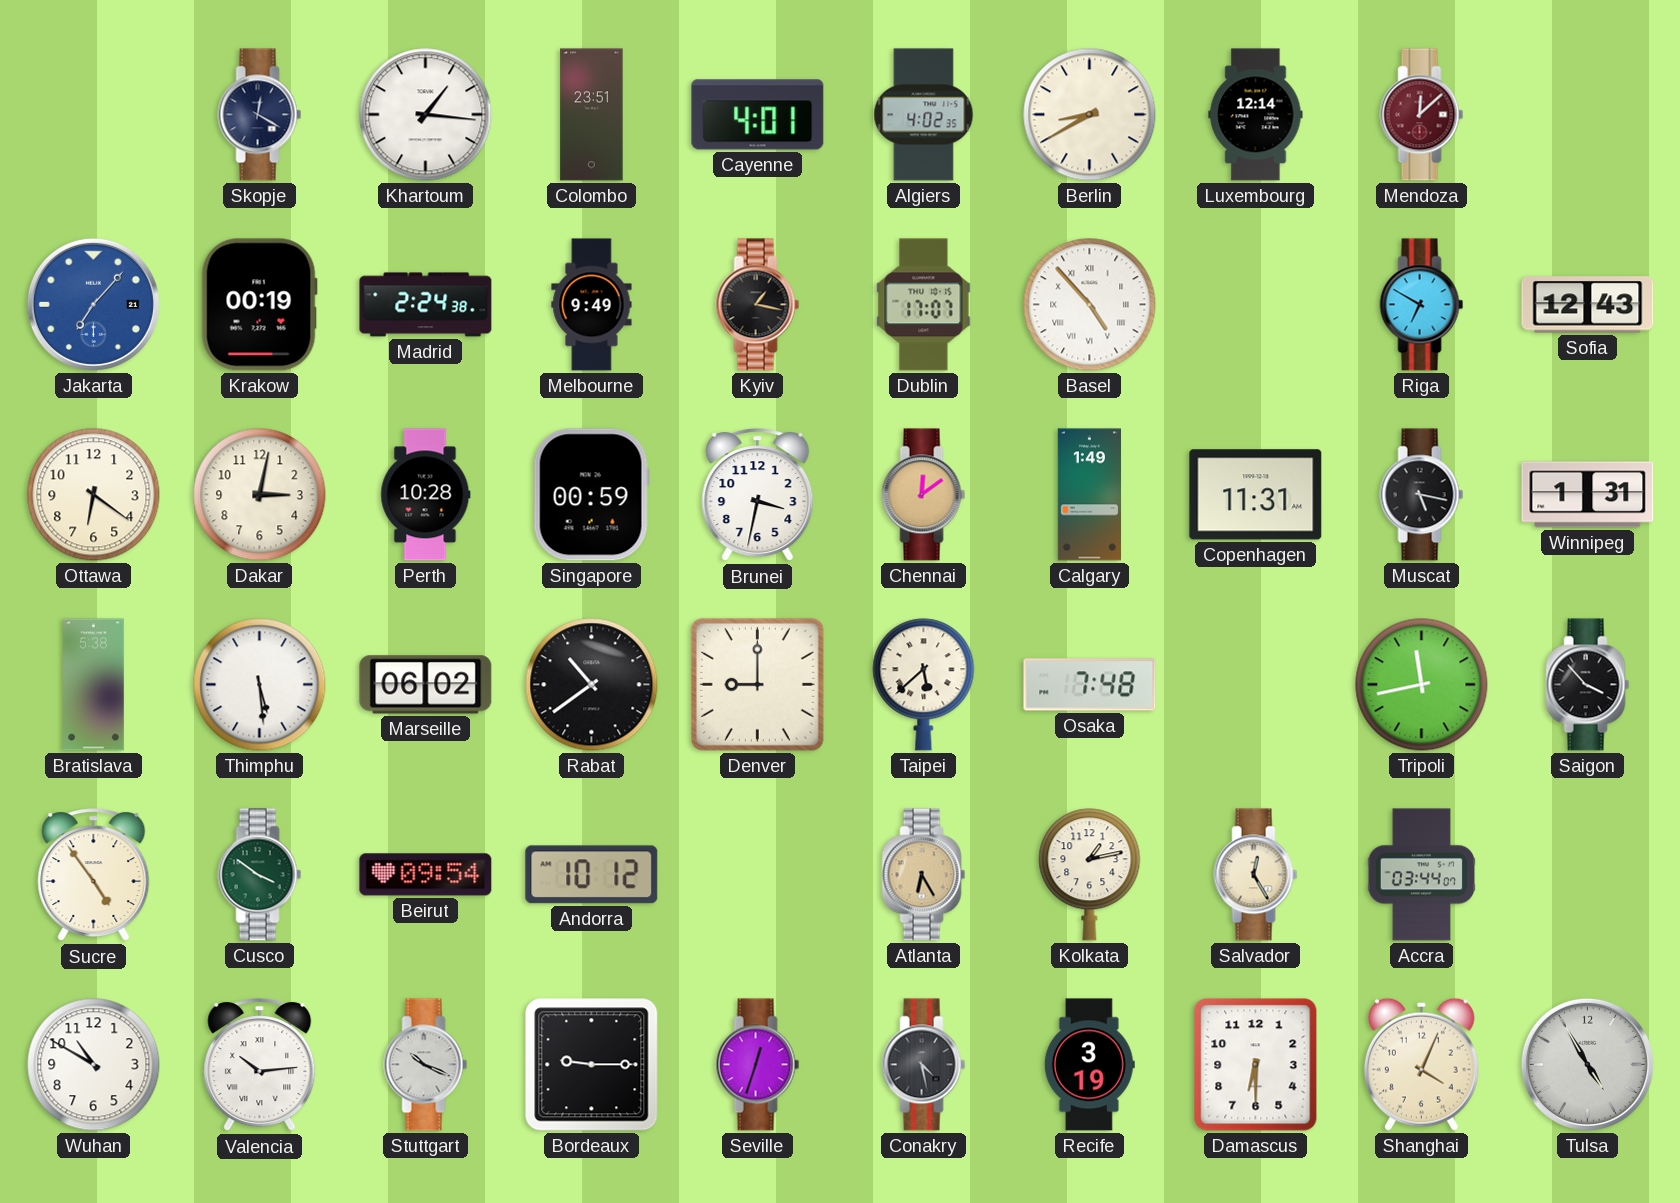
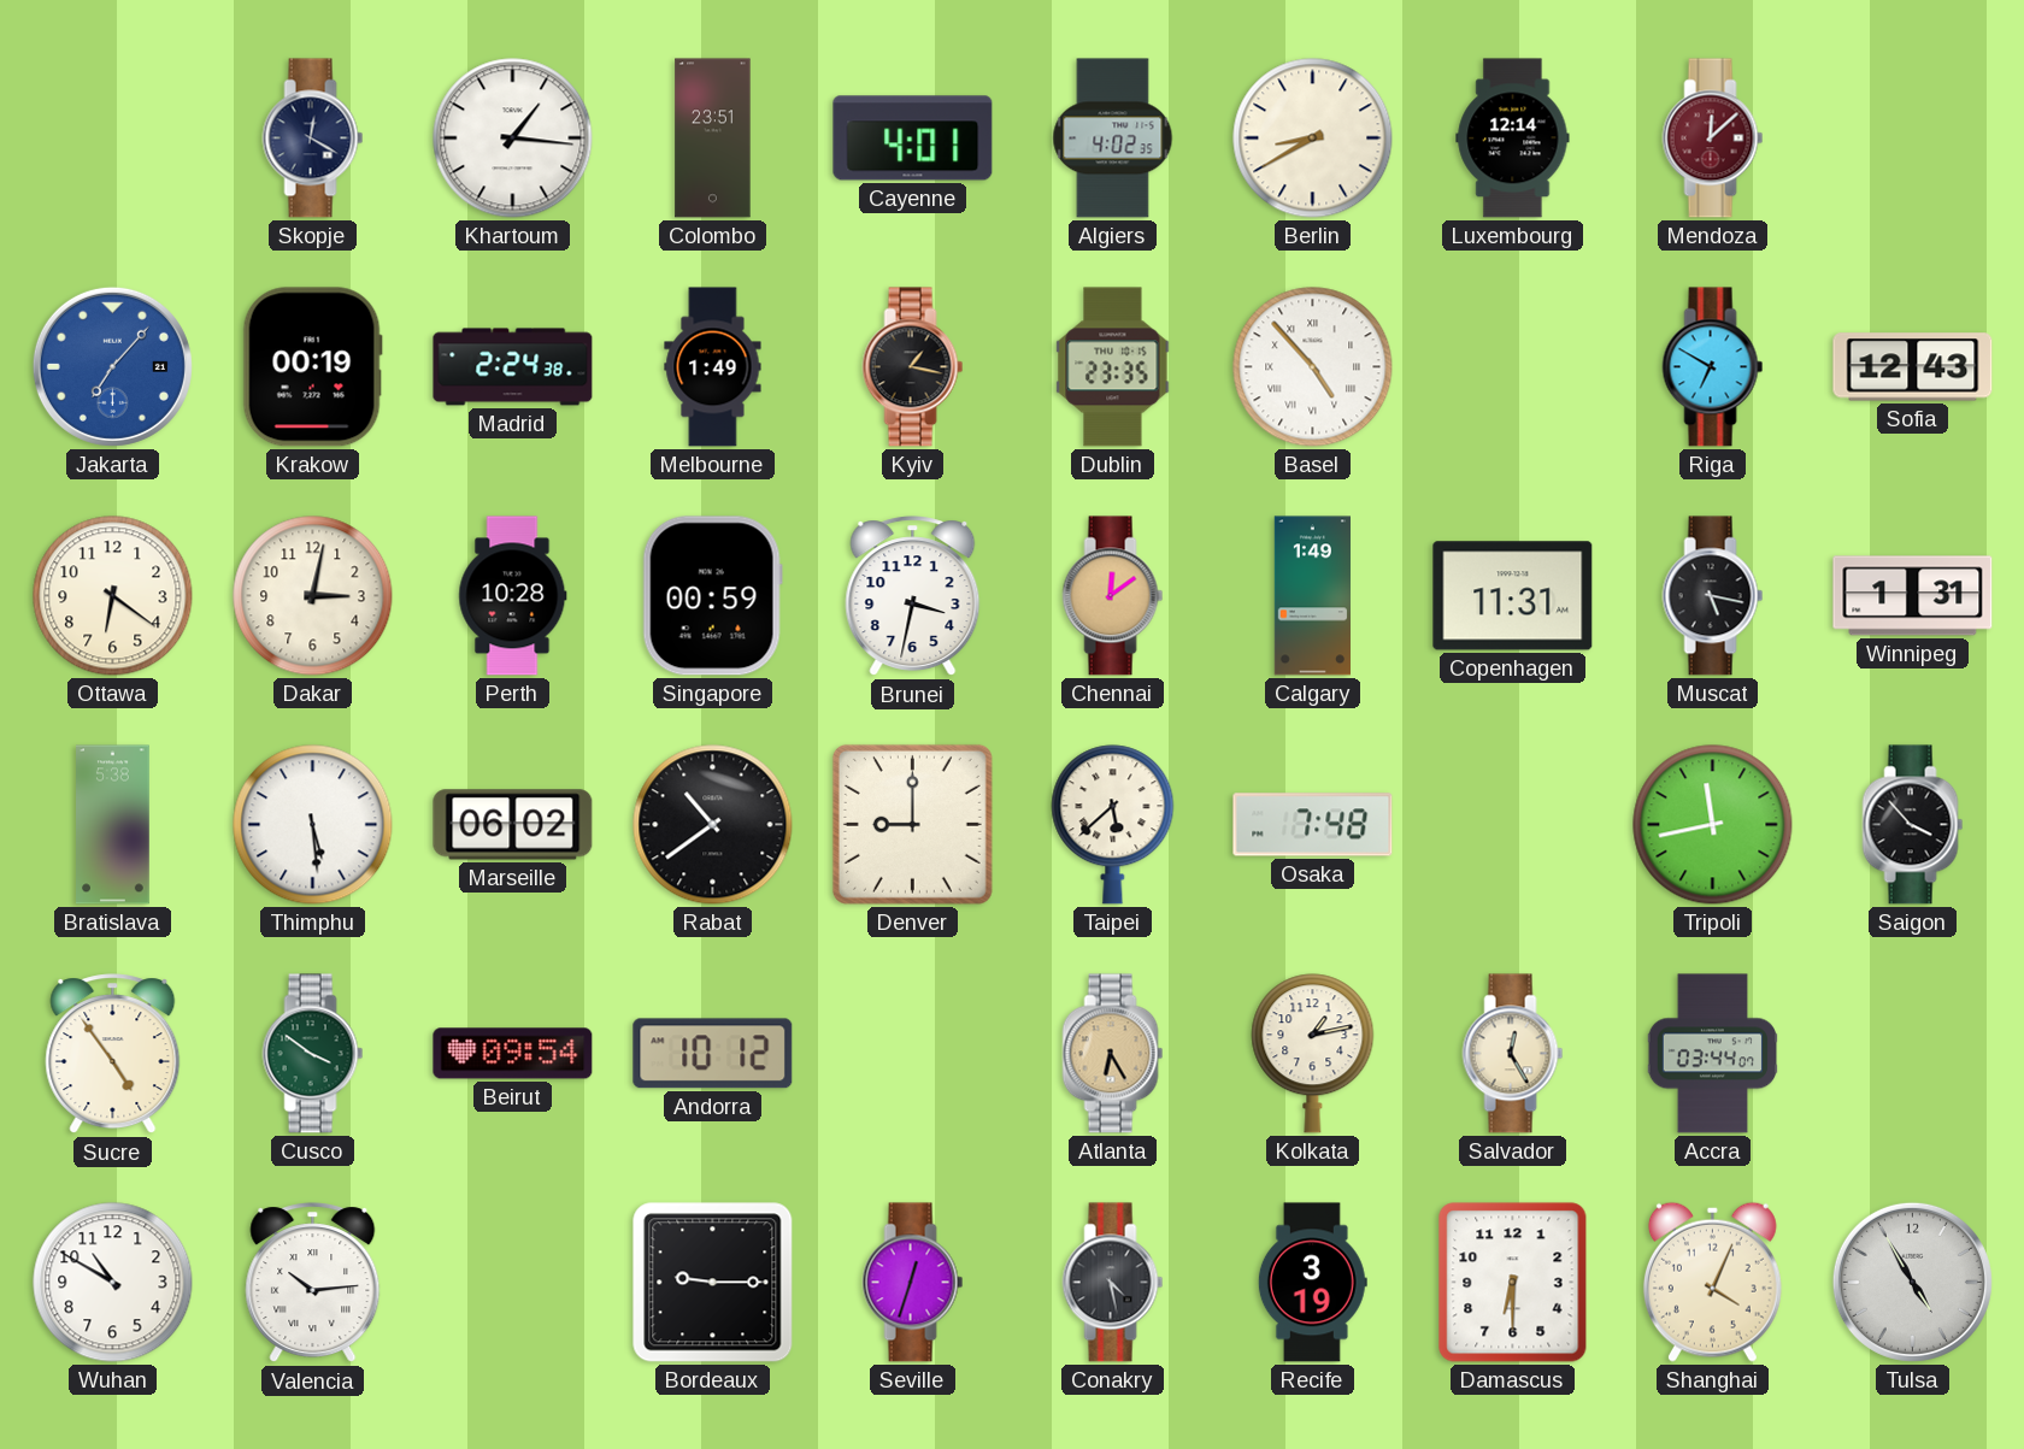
Melbourne: 9:49 -> 1:49
Dublin: 17:07 -> 23:35
Stuttgart: 10:19 -> none
